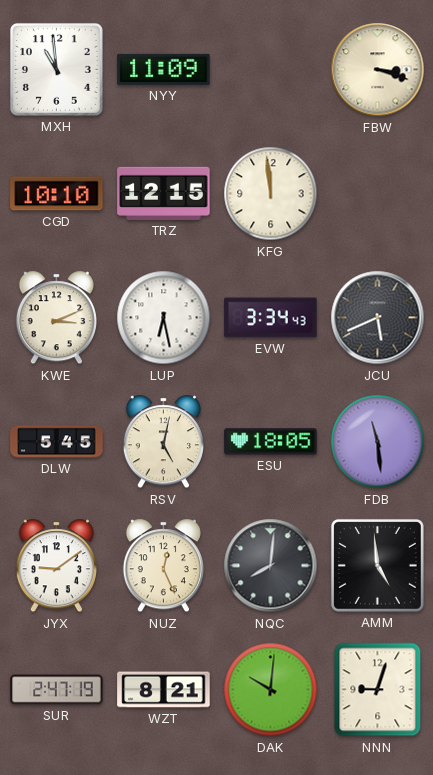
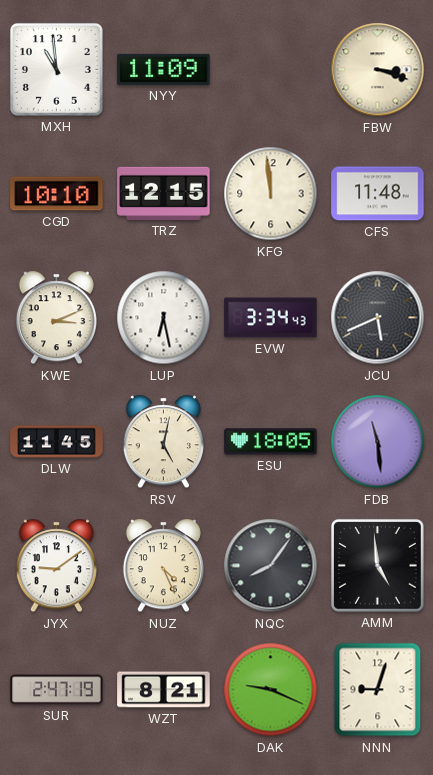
CFS: none -> 11:48
DLW: 5:45 -> 11:45
NUZ: 12:26 -> 4:26
NQC: 8:01 -> 8:06
DAK: 10:01 -> 9:19
